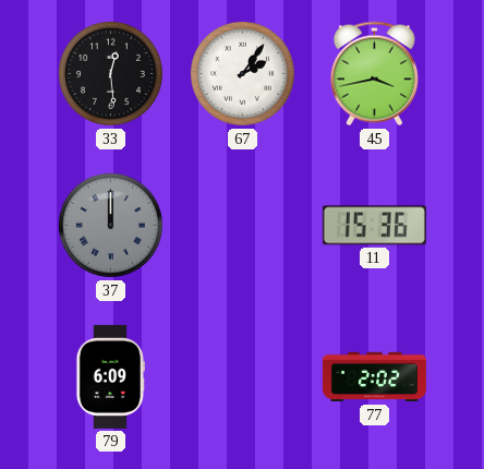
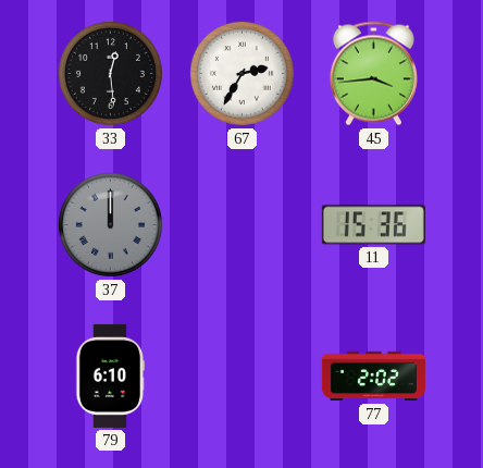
67: 2:06 -> 2:35
45: 3:43 -> 3:44
79: 6:09 -> 6:10
